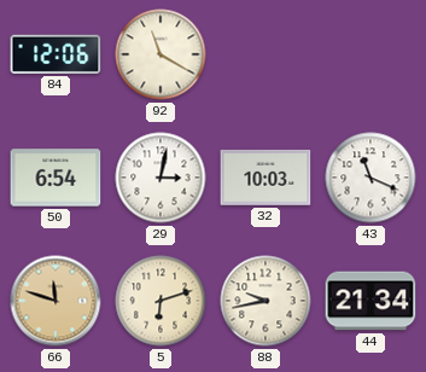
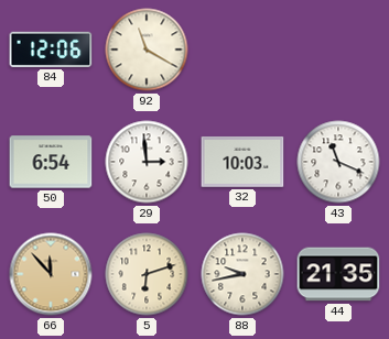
29: 3:02 -> 2:59
66: 11:48 -> 11:53
44: 21:34 -> 21:35
